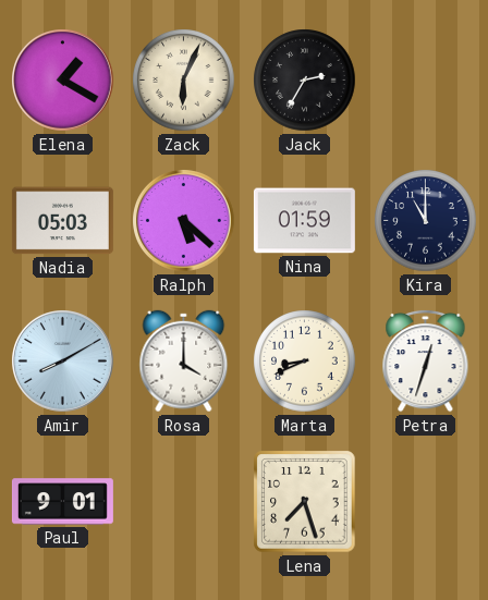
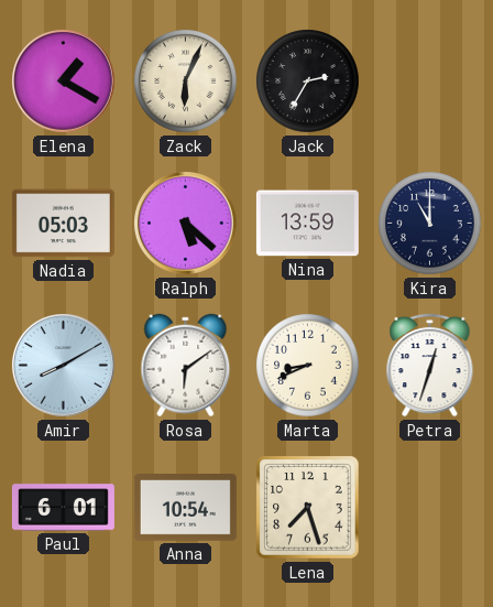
Nina: 01:59 -> 13:59
Rosa: 4:00 -> 6:09
Paul: 9:01 -> 6:01
Anna: none -> 10:54
